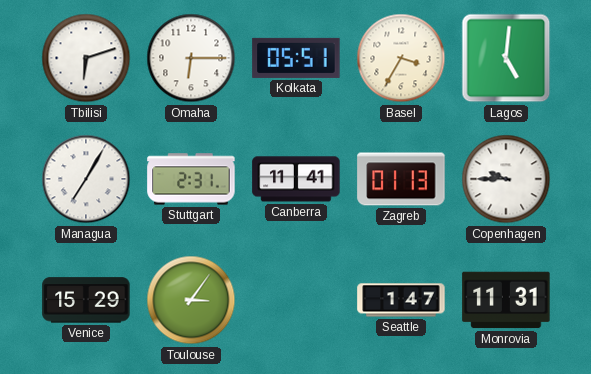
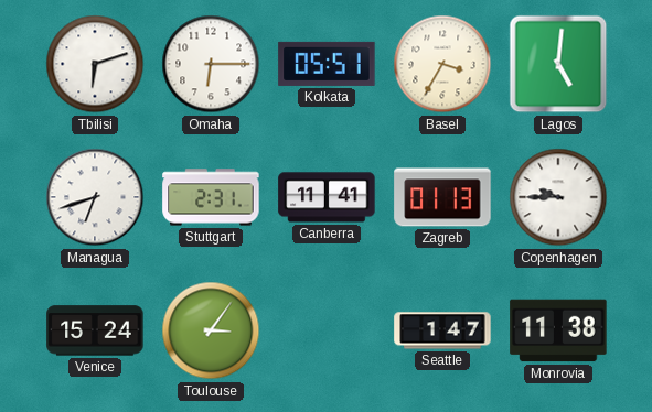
Managua: 7:05 -> 6:42
Venice: 15:29 -> 15:24
Monrovia: 11:31 -> 11:38
